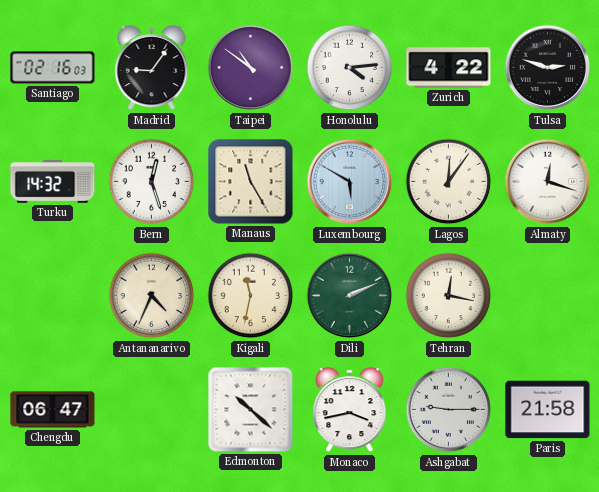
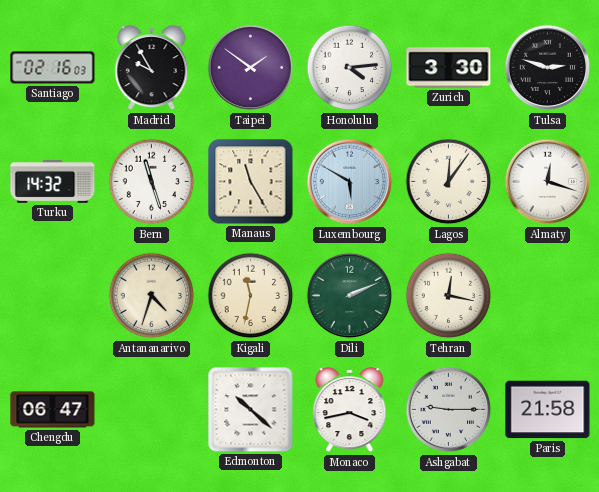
Madrid: 9:06 -> 9:55
Taipei: 10:51 -> 1:51
Zurich: 4:22 -> 3:30
Bern: 12:27 -> 11:27
Antananarivo: 4:34 -> 4:33
